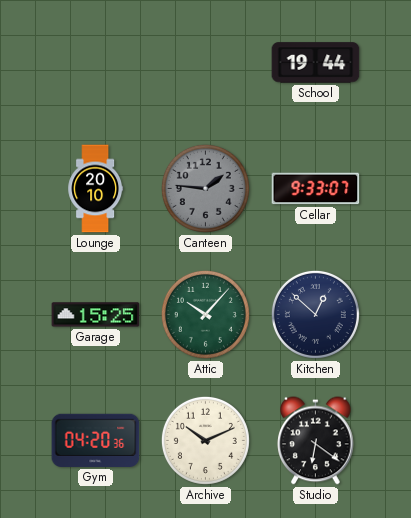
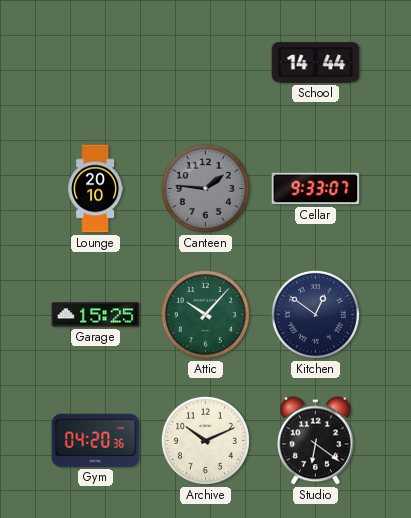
School: 19:44 -> 14:44
Kitchen: 12:52 -> 12:51
